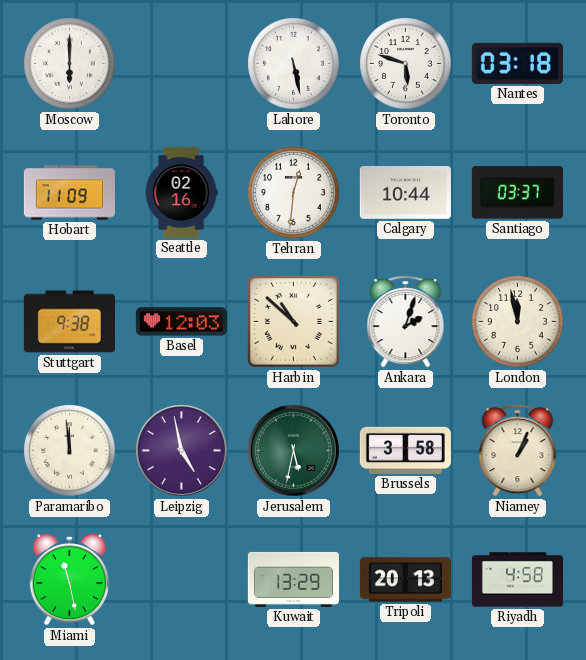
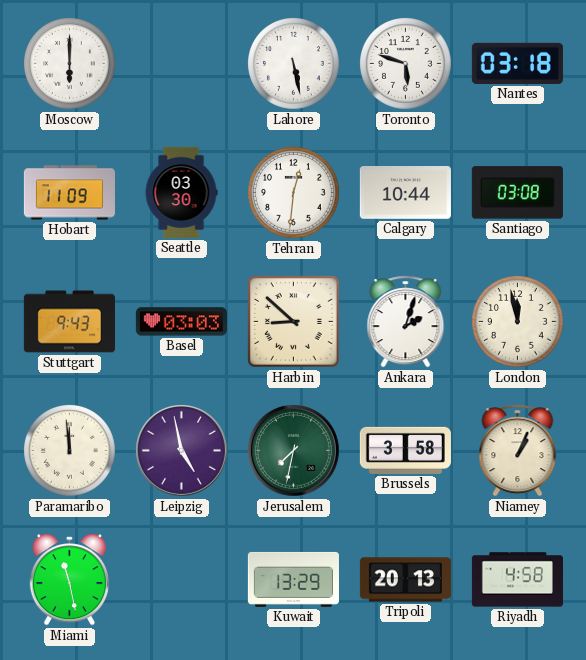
Seattle: 02:16 -> 03:30
Santiago: 03:37 -> 03:08
Stuttgart: 9:38 -> 9:43
Basel: 12:03 -> 03:03
Harbin: 10:52 -> 8:52
Jerusalem: 5:32 -> 7:32
